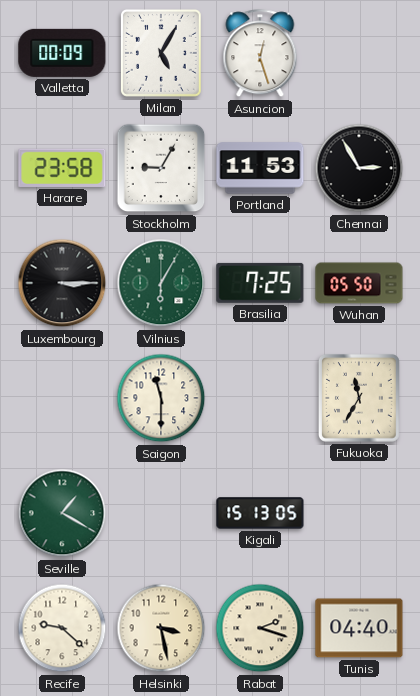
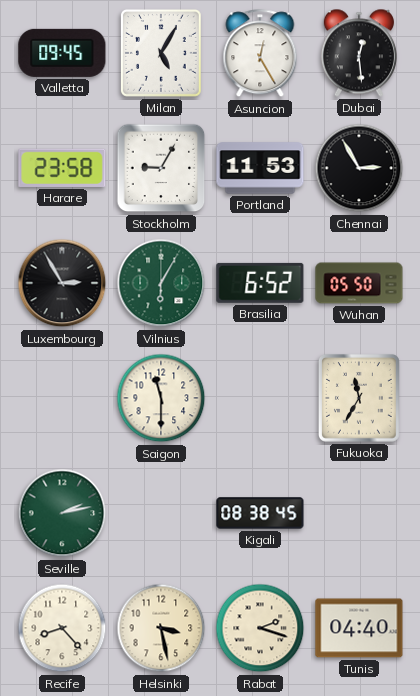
Valletta: 00:09 -> 09:45
Asuncion: 12:27 -> 12:25
Dubai: none -> 12:29
Luxembourg: 3:15 -> 2:55
Brasilia: 7:25 -> 6:52
Seville: 1:20 -> 2:13
Kigali: 15:13 -> 08:38
Recife: 9:22 -> 8:23
